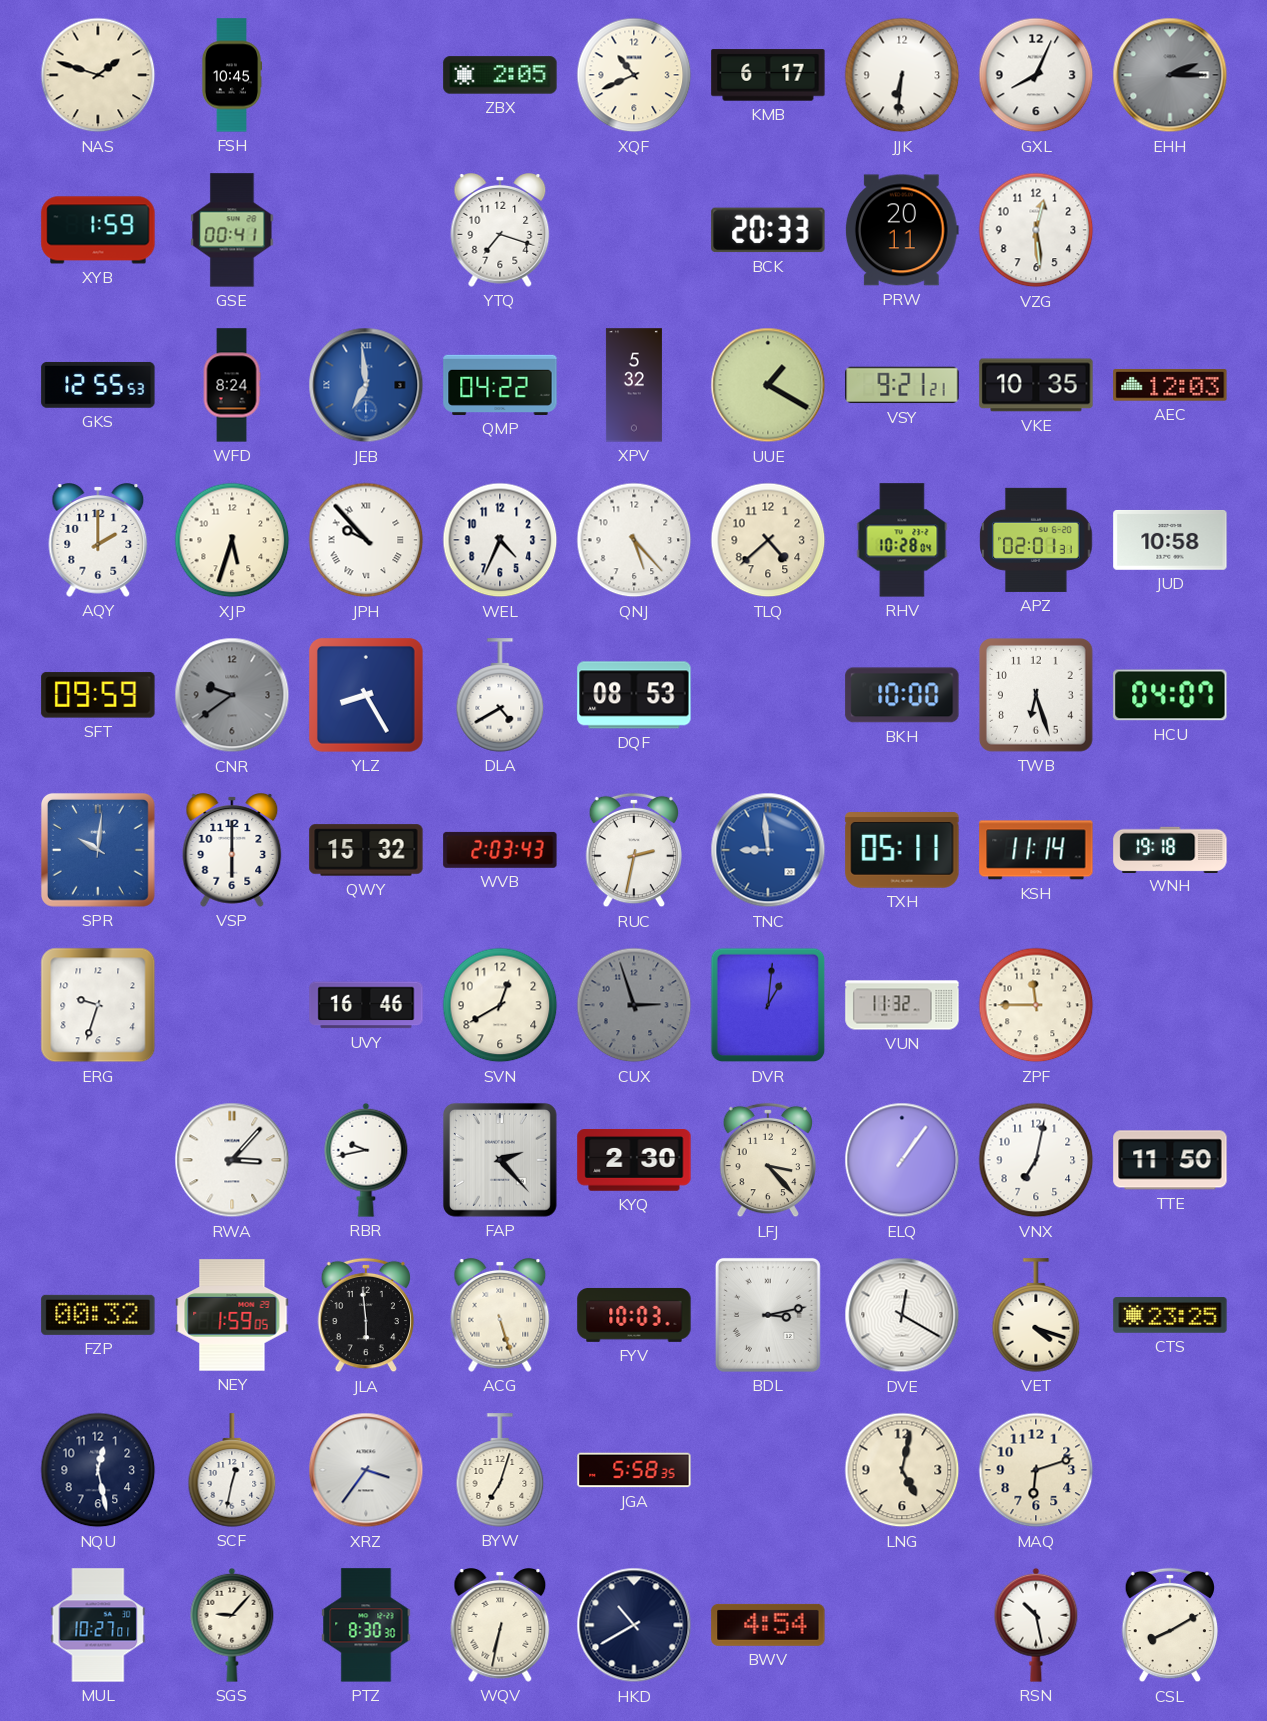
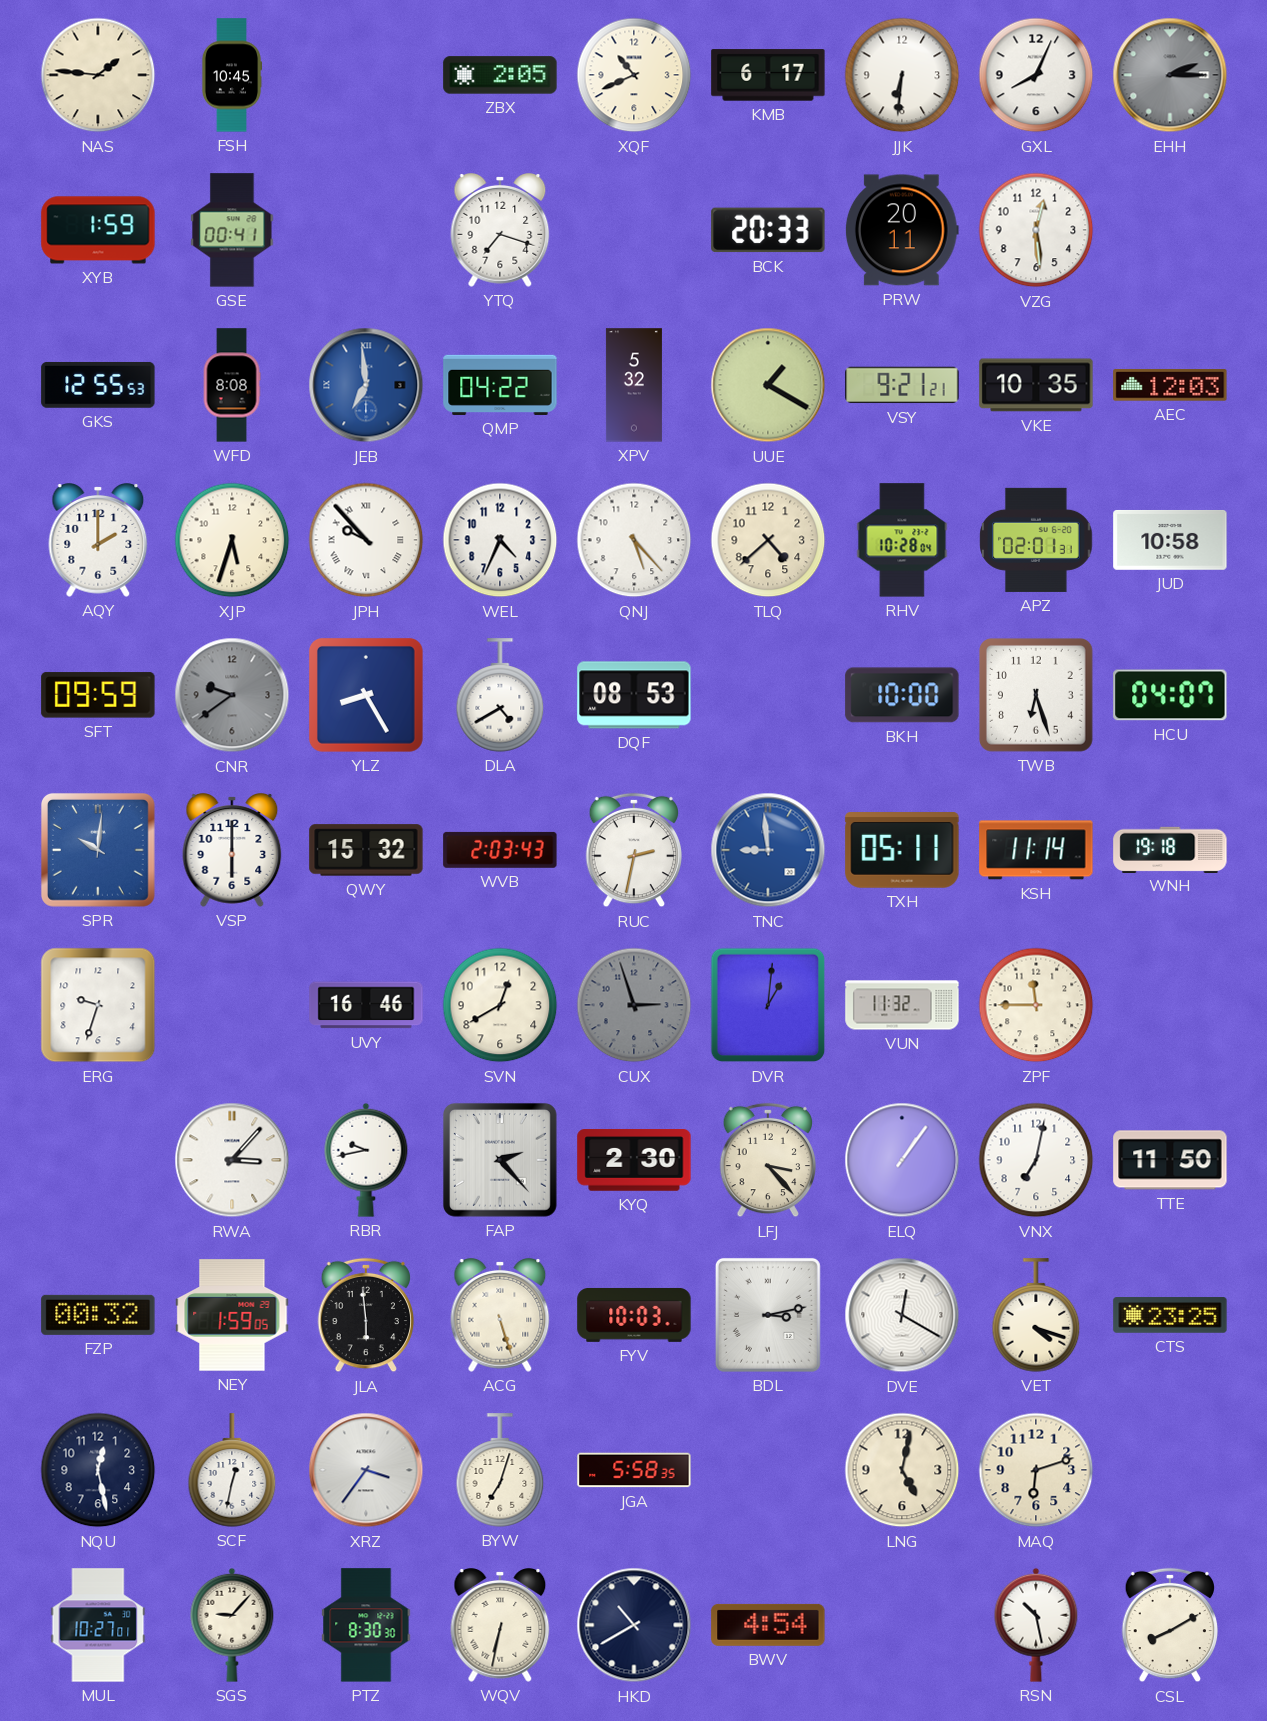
NAS: 1:48 -> 1:46
WFD: 8:24 -> 8:08
